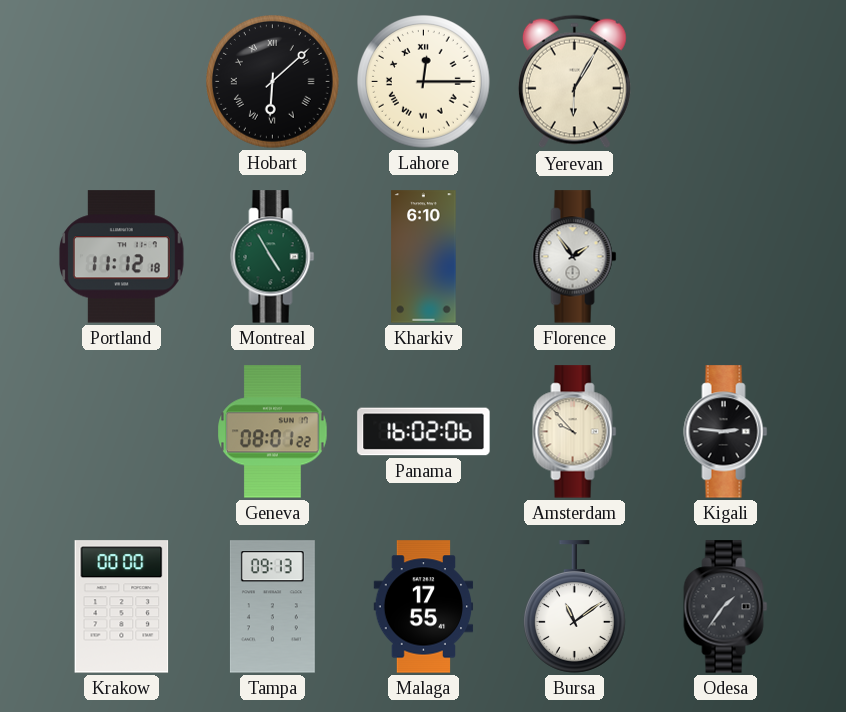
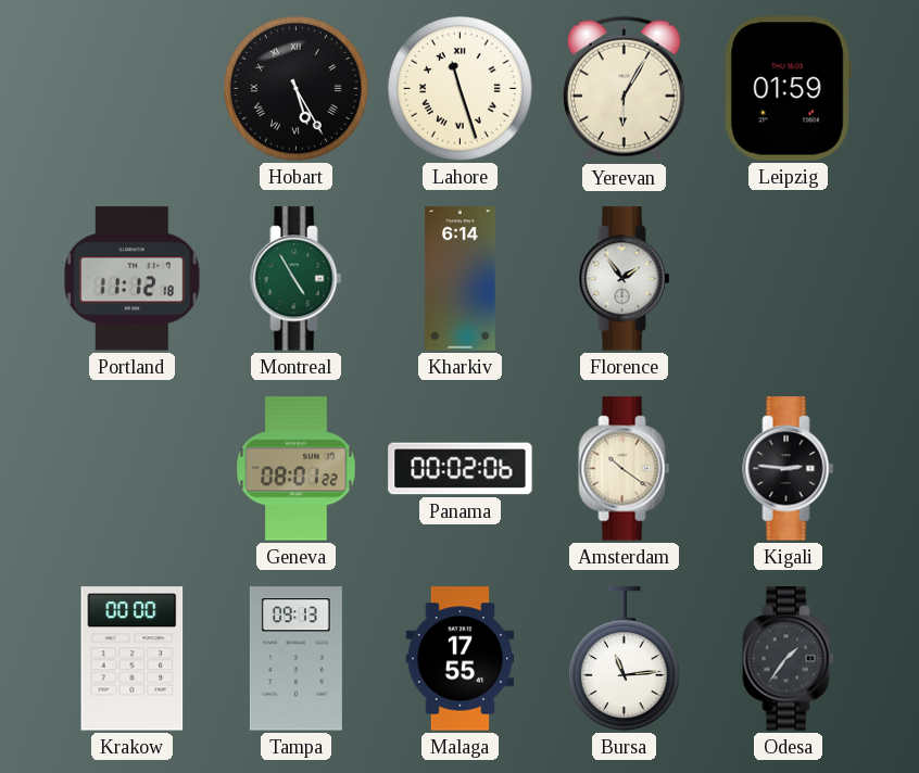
Hobart: 6:08 -> 5:25
Lahore: 12:15 -> 11:27
Leipzig: none -> 01:59
Kharkiv: 6:10 -> 6:14
Panama: 16:02 -> 00:02
Amsterdam: 9:53 -> 10:21
Bursa: 11:09 -> 11:14
